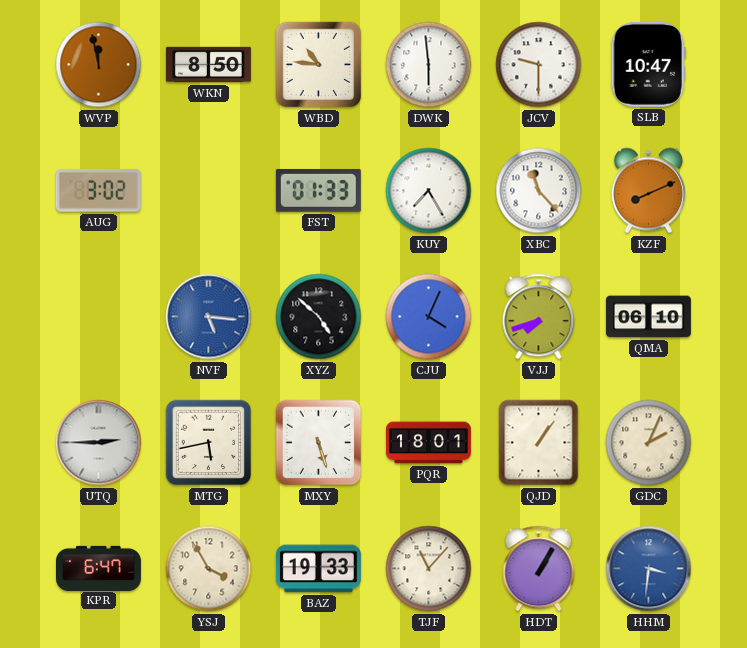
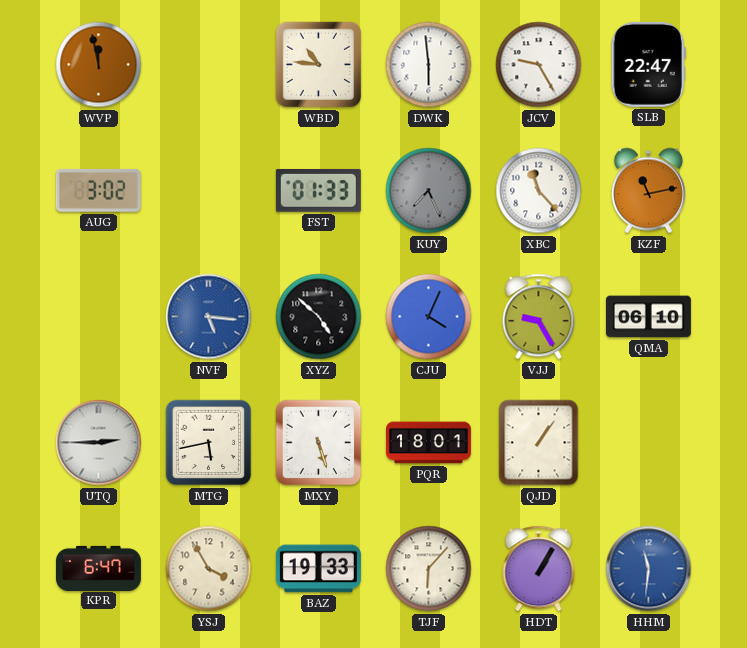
WKN: 8:50 -> none
JCV: 9:30 -> 9:25
SLB: 10:47 -> 22:47
KUY: 7:25 -> 7:26
KUY dial: white -> grey
KZF: 8:11 -> 11:13
VJJ: 7:42 -> 9:25
GDC: 2:04 -> none
TJF: 11:07 -> 6:07
HHM: 3:31 -> 11:31
